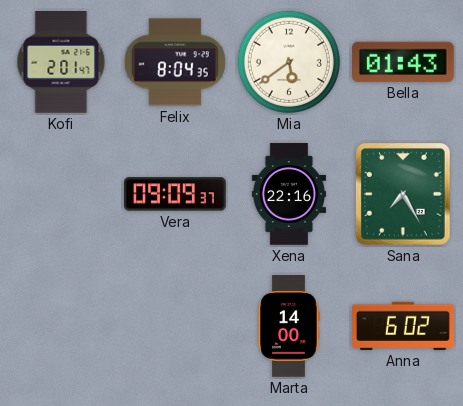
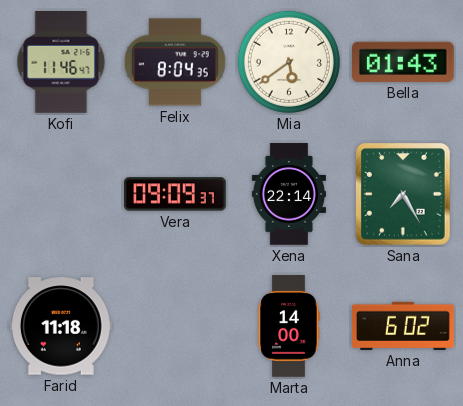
Kofi: 2:01 -> 11:46
Xena: 22:16 -> 22:14
Farid: none -> 11:18
